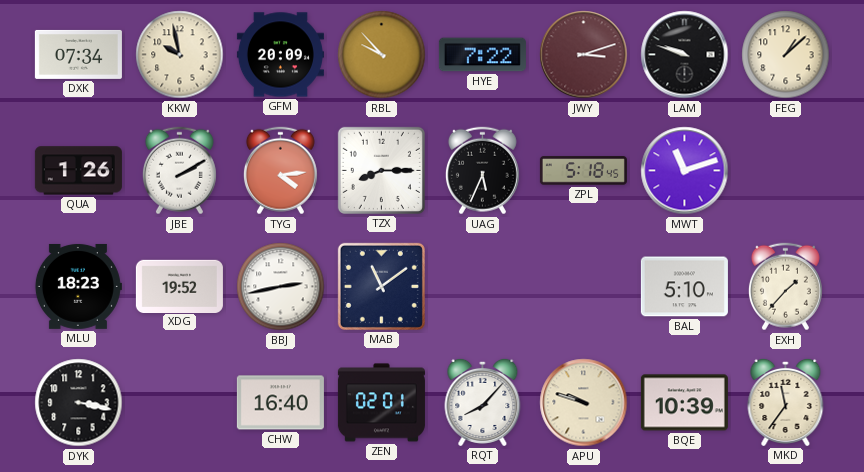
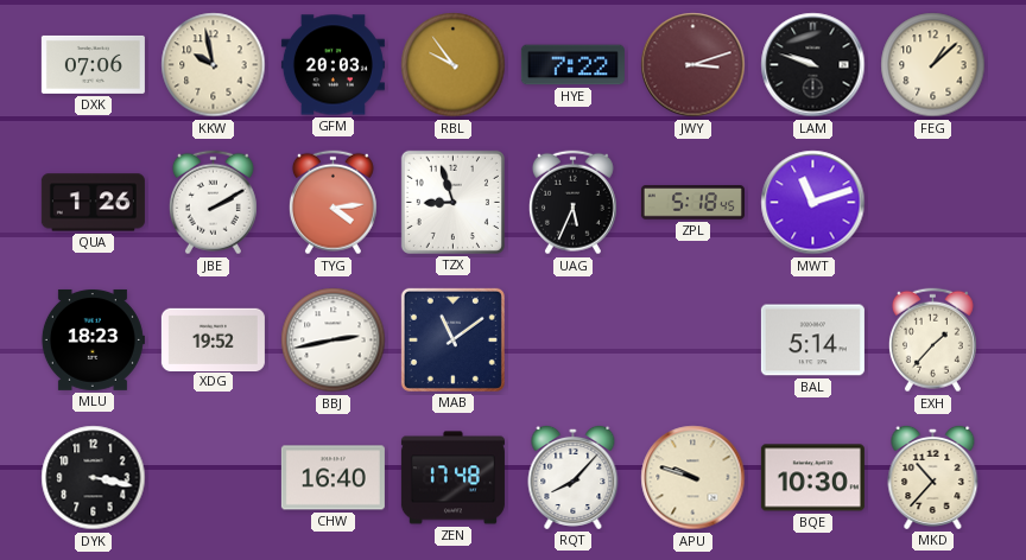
DXK: 07:34 -> 07:06
GFM: 20:09 -> 20:03
RBL: 9:53 -> 9:54
TZX: 8:15 -> 8:57
BAL: 5:10 -> 5:14
ZEN: 02:01 -> 17:48
BQE: 10:39 -> 10:30
MKD: 11:36 -> 10:37
